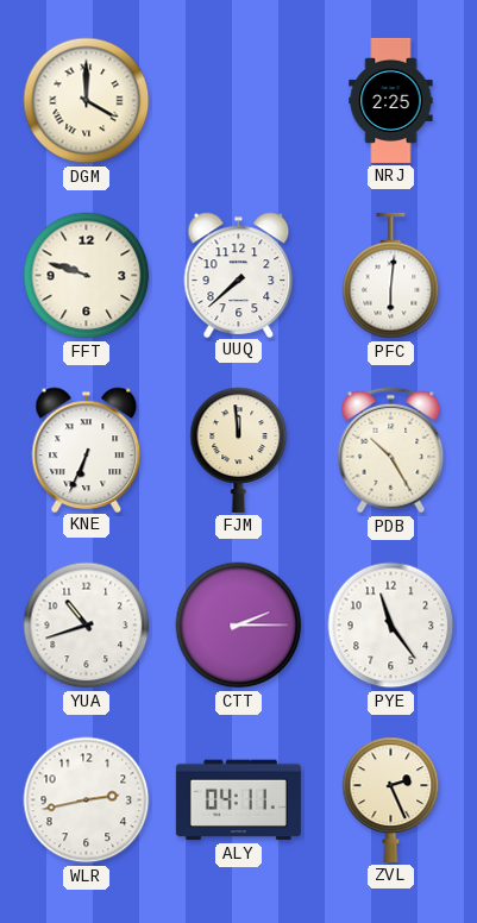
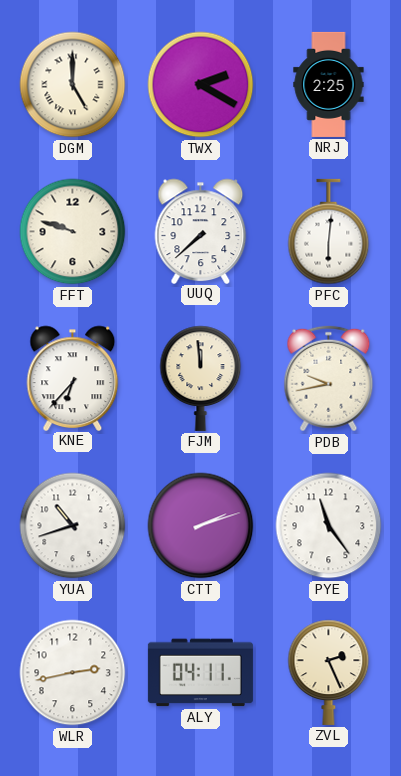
DGM: 4:00 -> 5:00
TWX: none -> 2:20
KNE: 6:34 -> 6:37
PDB: 10:25 -> 9:43
CTT: 2:15 -> 2:12
